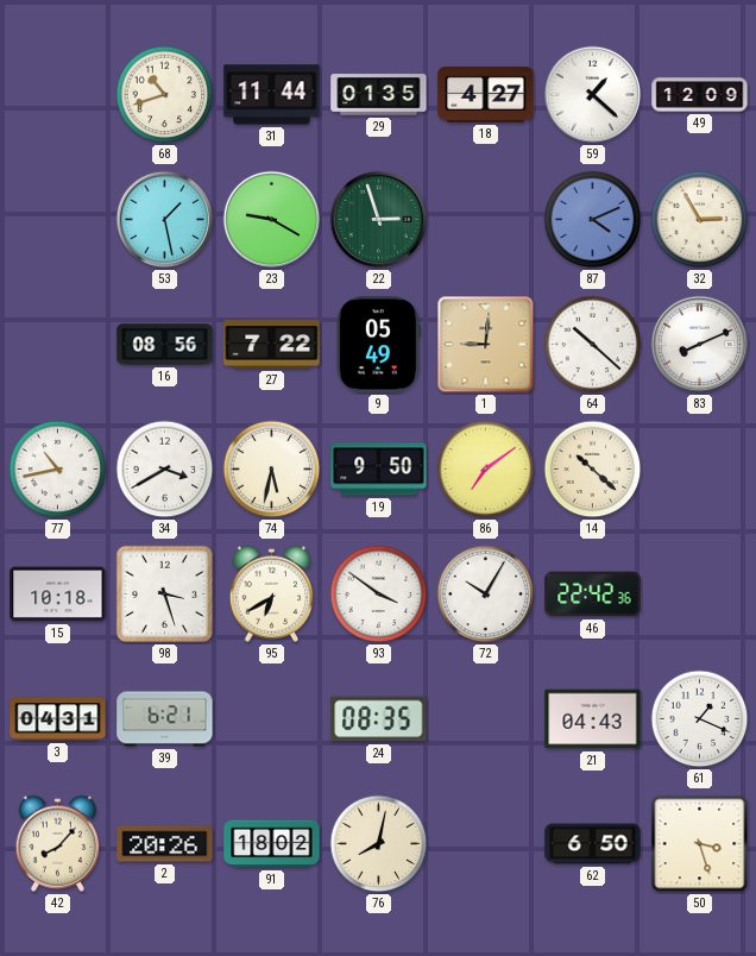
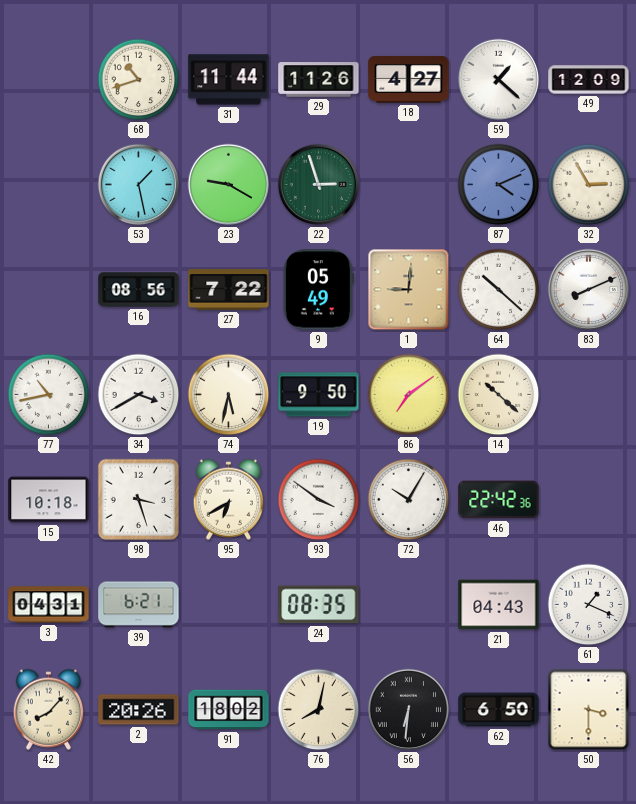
29: 01:35 -> 11:26
56: none -> 6:31
50: 3:27 -> 3:30
